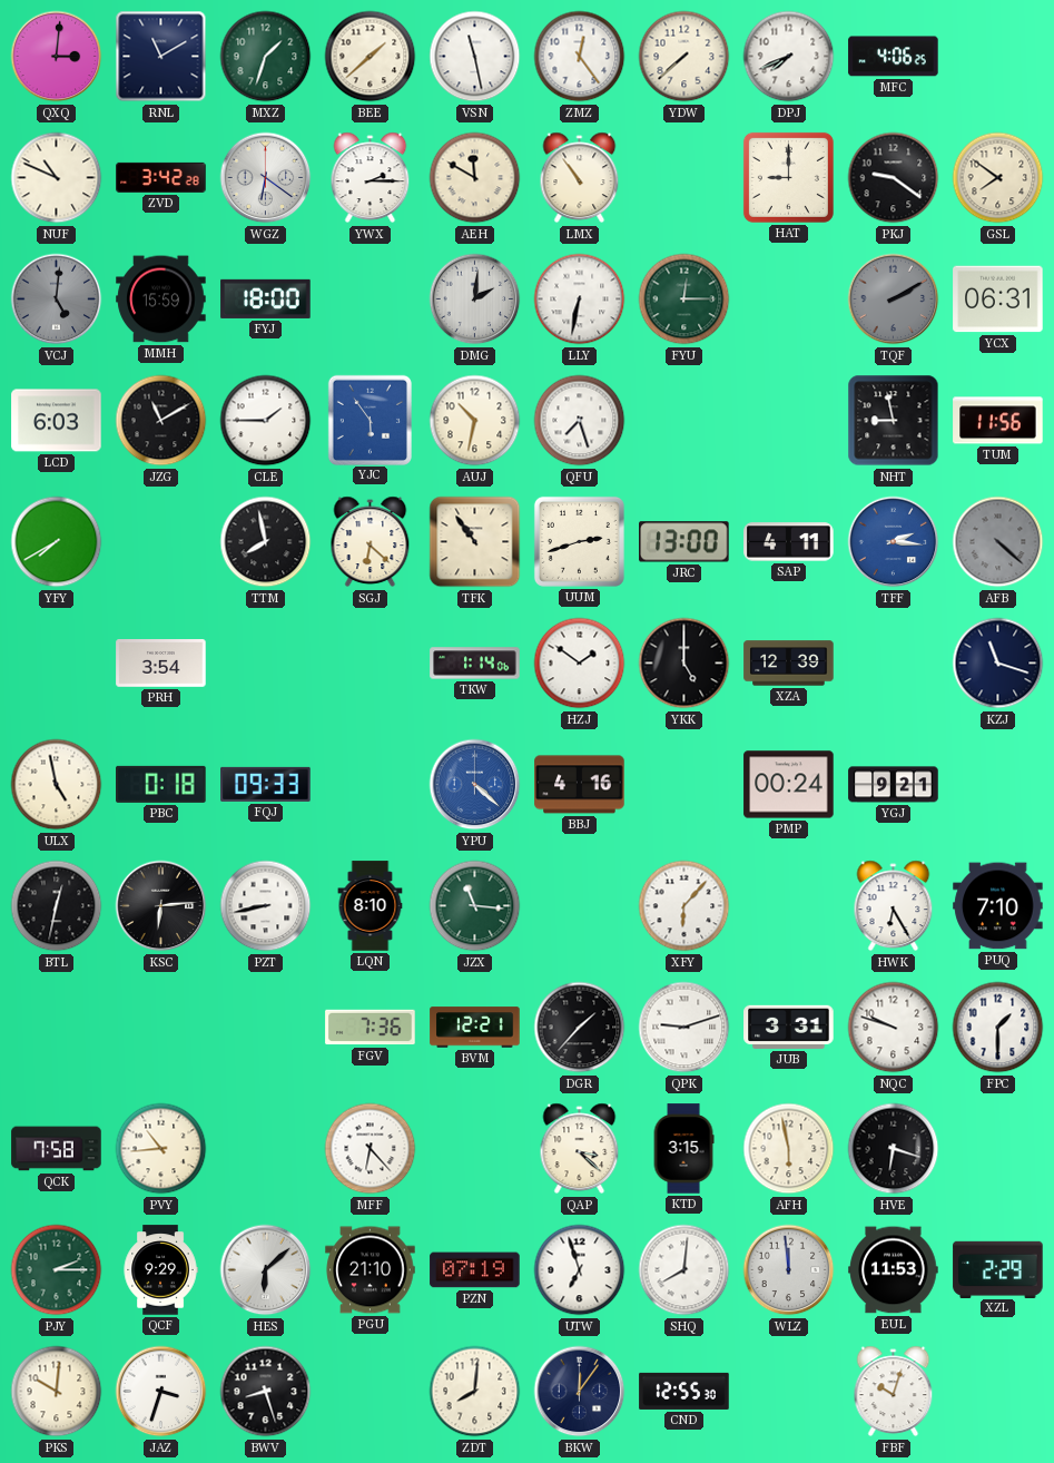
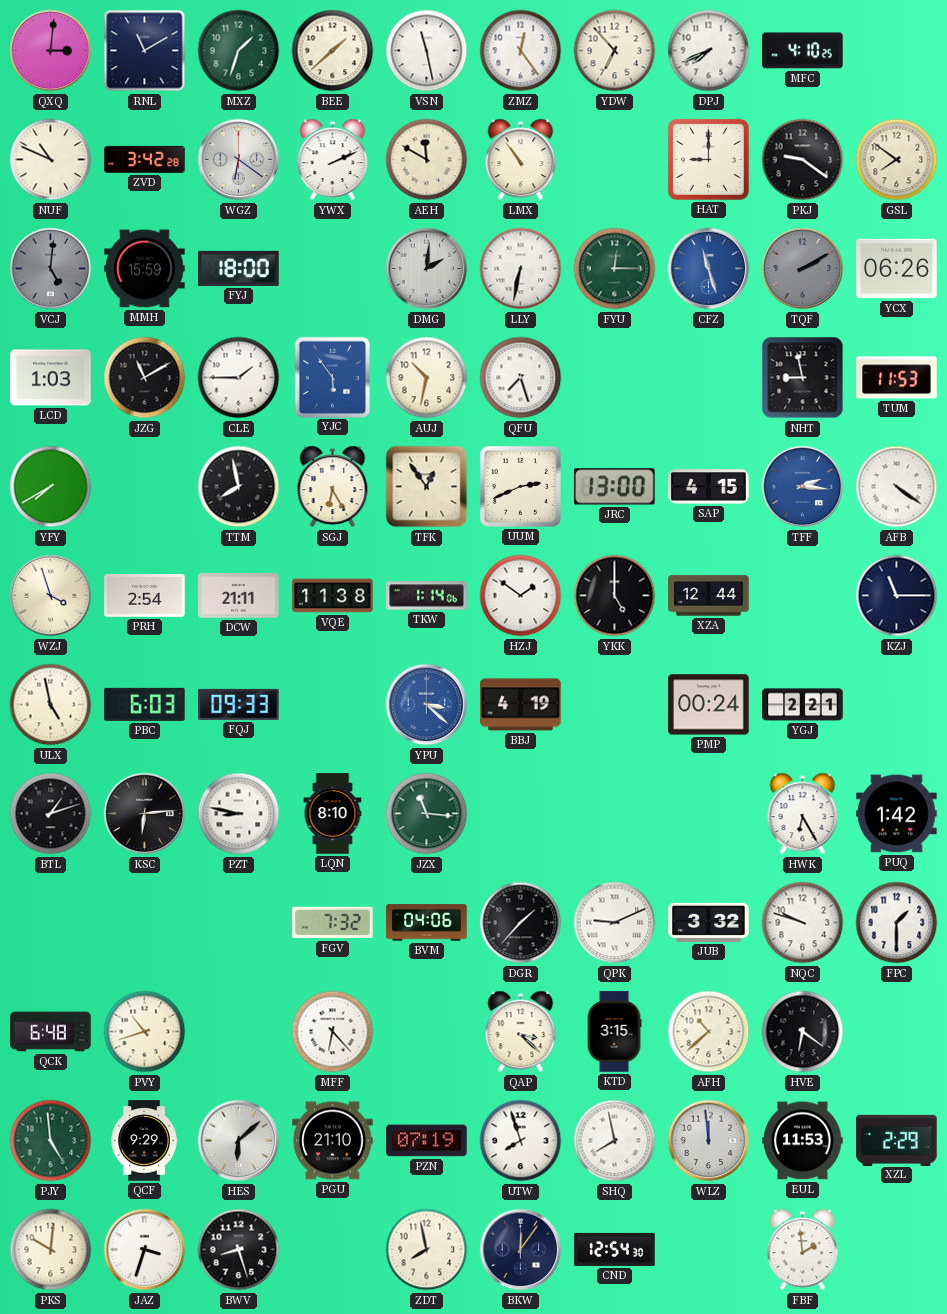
YDW: 7:38 -> 6:53
MFC: 4:06 -> 4:10
YWX: 2:15 -> 2:11
CFZ: none -> 11:27
YCX: 06:31 -> 06:26
LCD: 6:03 -> 1:03
TUM: 11:56 -> 11:53
SGJ: 6:22 -> 6:25
TFK: 10:54 -> 12:54
UUM: 2:42 -> 2:41
SAP: 4:11 -> 4:15
AFB: 4:22 -> 4:21
AFB dial: grey -> white
WZJ: none -> 3:57
PRH: 3:54 -> 2:54
DCW: none -> 21:11
VQE: none -> 11:38
XZA: 12:39 -> 12:44
KZJ: 11:18 -> 11:15
PBC: 0:18 -> 6:03
YPU: 4:22 -> 3:22
BBJ: 4:16 -> 4:19
YGJ: 9:21 -> 2:21
BTL: 12:32 -> 1:12
PZT: 8:43 -> 8:47
XFY: 6:07 -> none
PUQ: 7:10 -> 1:42
FGV: 7:36 -> 7:32
BVM: 12:21 -> 04:06
QPK: 9:12 -> 9:11
JUB: 3:31 -> 3:32
QCK: 7:58 -> 6:48
PVY: 10:44 -> 10:42
AFH: 5:58 -> 10:38
HVE: 6:18 -> 6:21
PJY: 2:15 -> 4:59
UTW: 6:57 -> 7:57
SHQ: 8:01 -> 7:58
ZDT: 8:01 -> 7:58
CND: 12:55 -> 12:54
FBF: 10:03 -> 1:59
